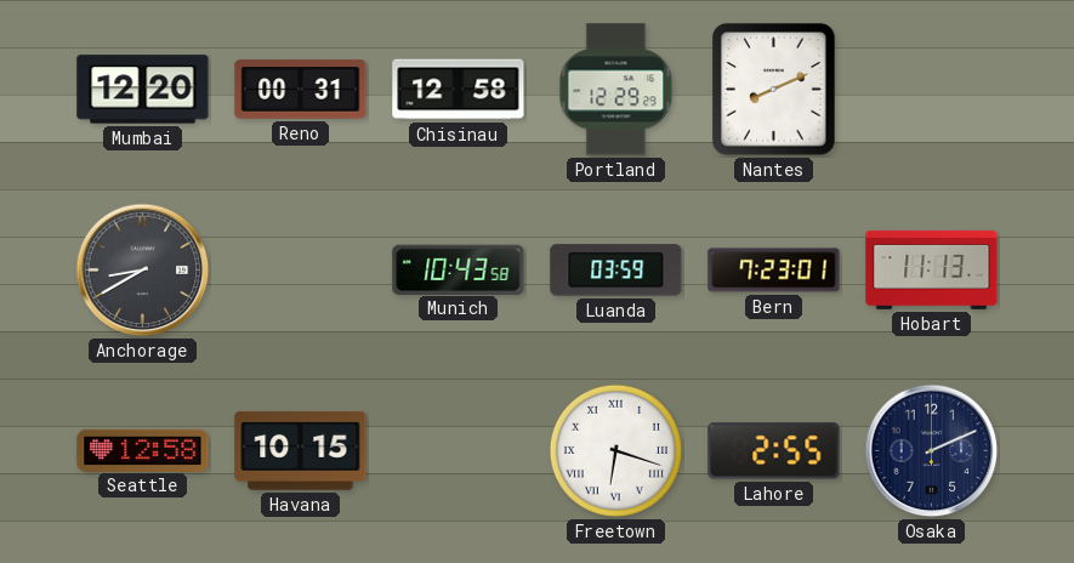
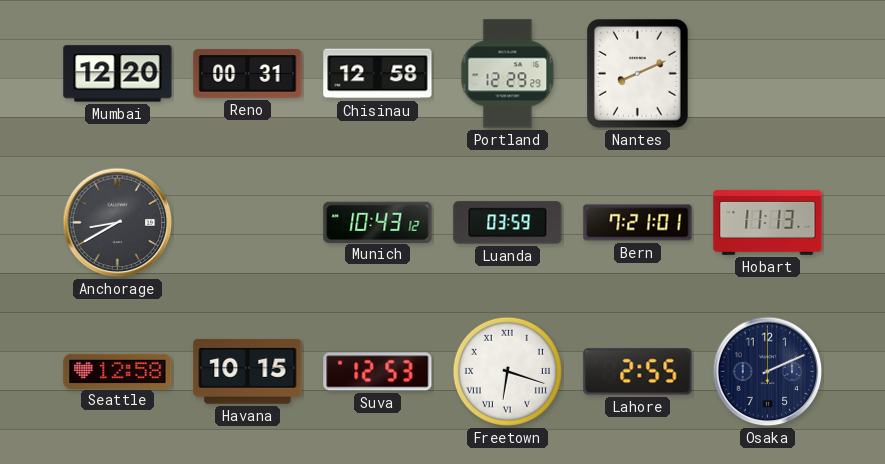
Munich: 10:43:58 -> 10:43:12
Bern: 7:23 -> 7:21
Suva: none -> 12:53
